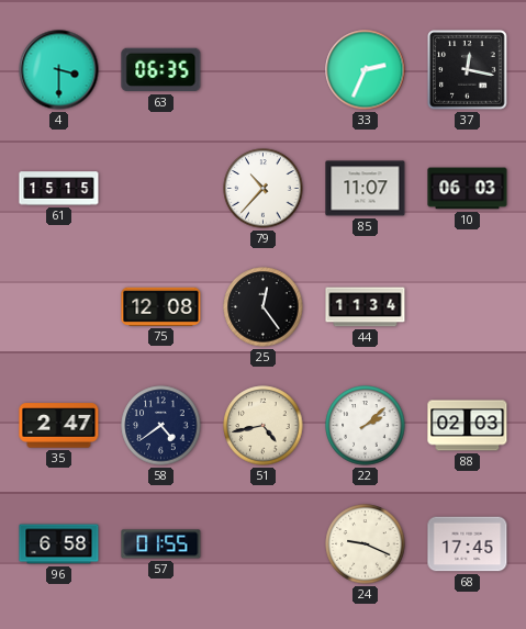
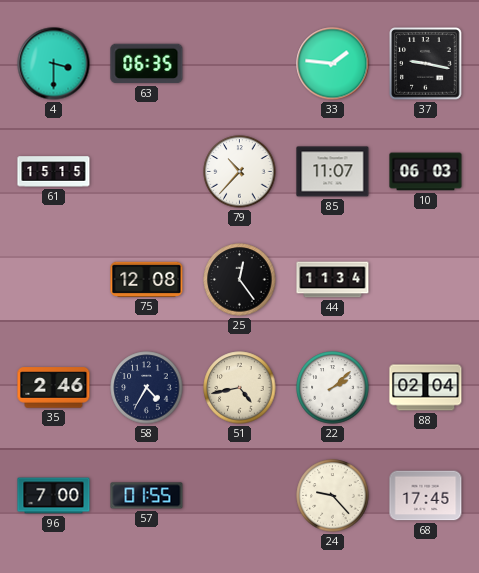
33: 2:34 -> 1:46
37: 12:17 -> 9:17
35: 2:47 -> 2:46
58: 4:39 -> 4:35
88: 02:03 -> 02:04
96: 6:58 -> 7:00
24: 9:19 -> 9:23
